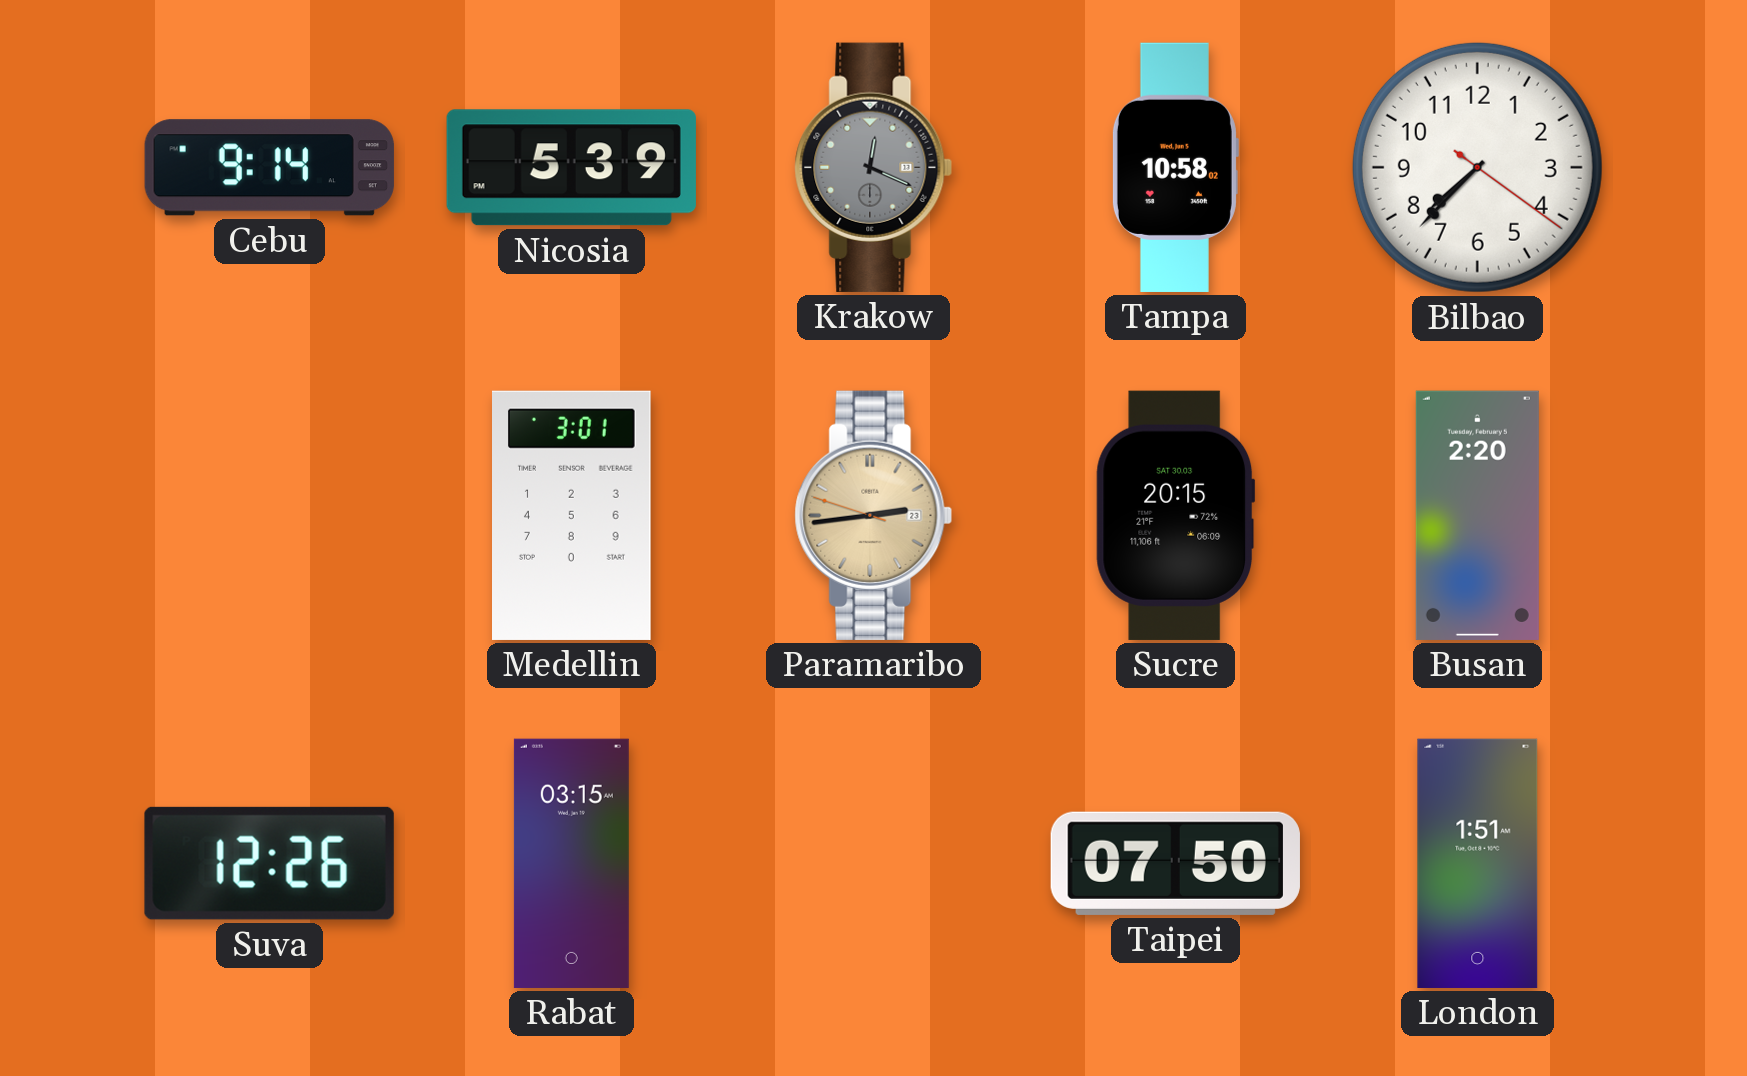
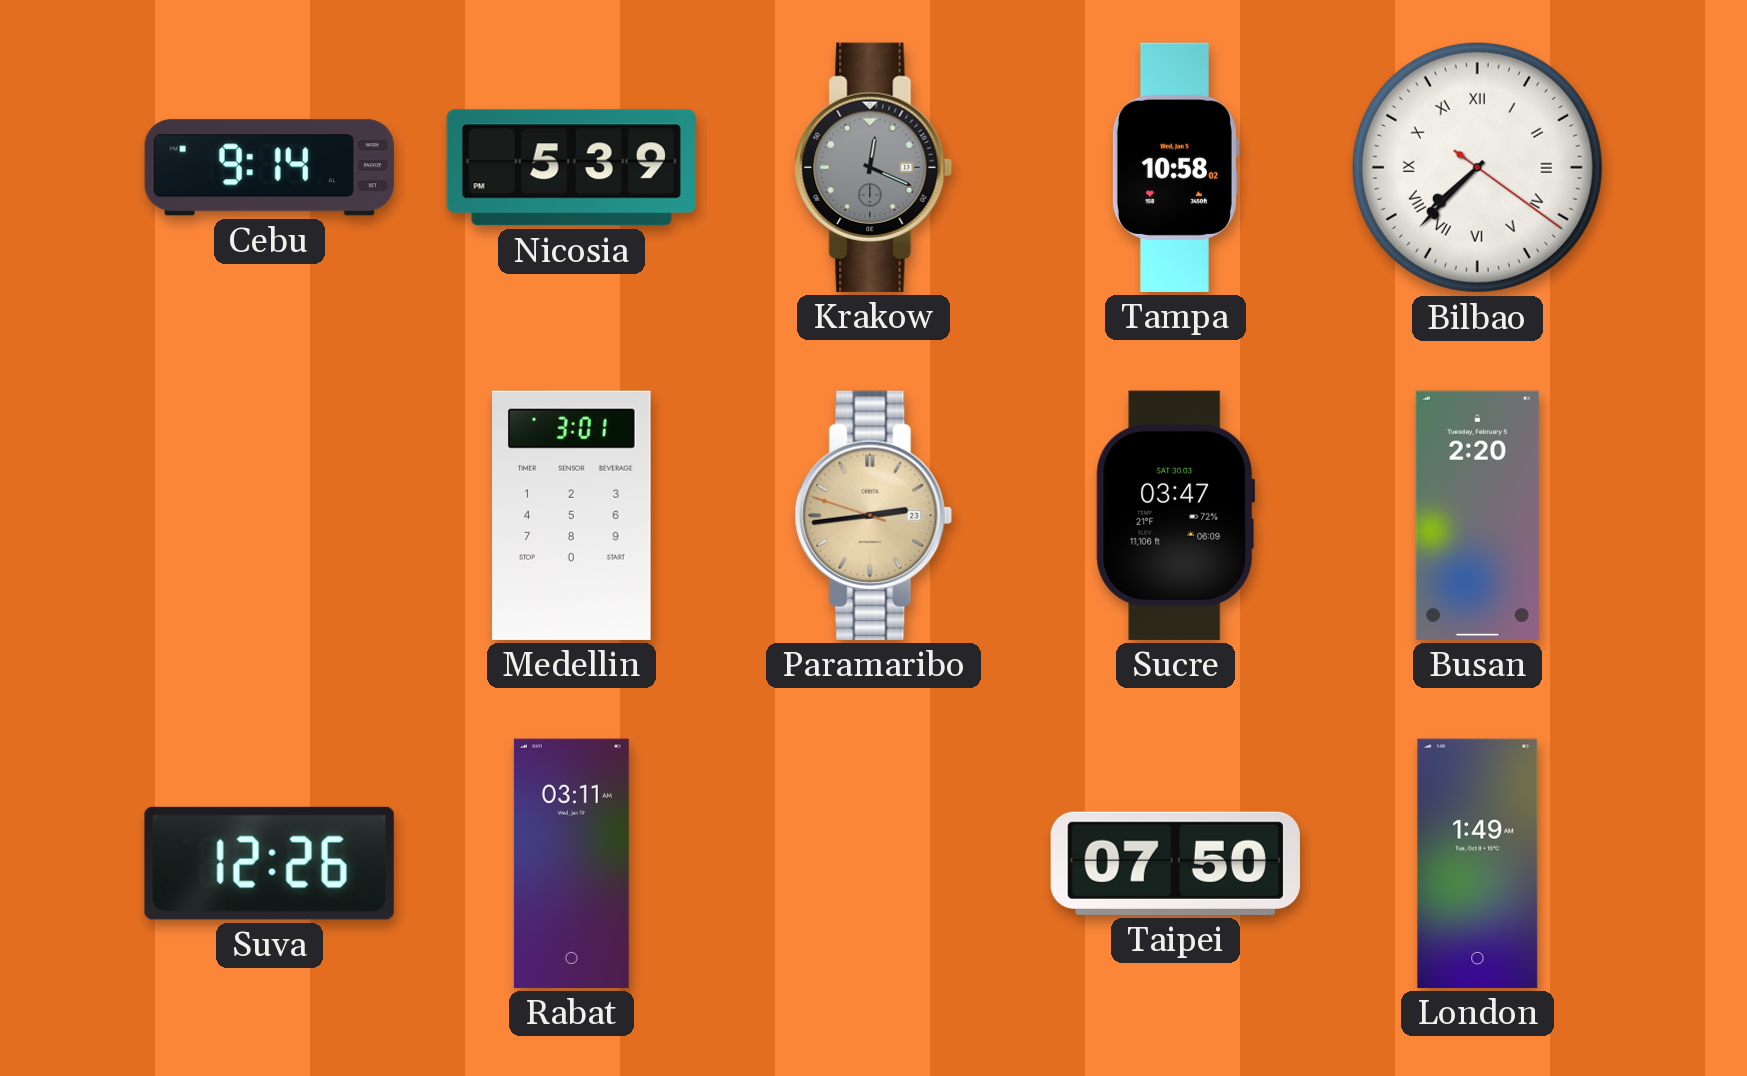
Bilbao numerals: Arabic -> Roman
Sucre: 20:15 -> 03:47
Rabat: 03:15 -> 03:11
London: 1:51 -> 1:49
